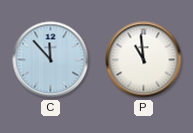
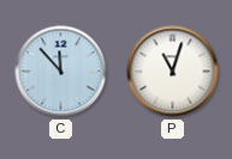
P: 10:59 -> 11:03
